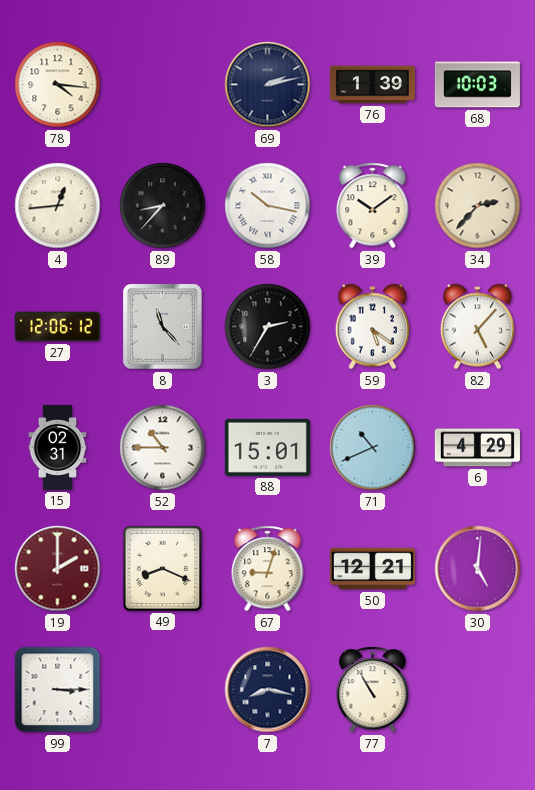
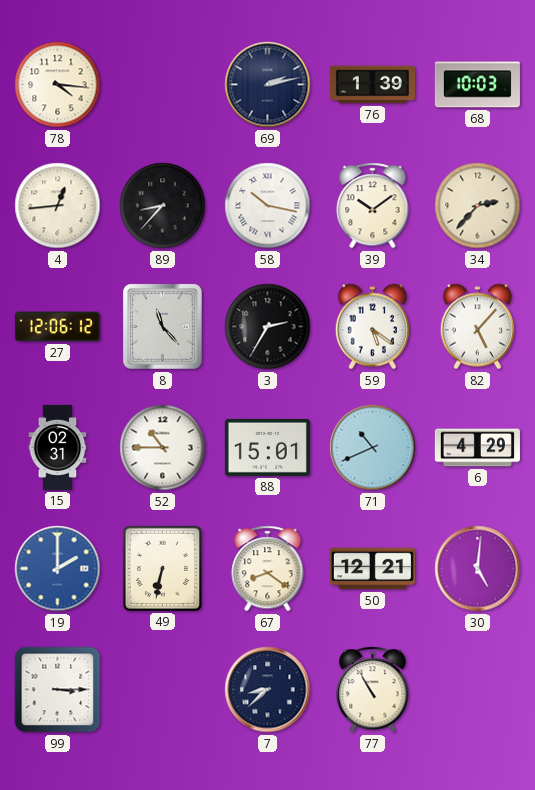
19 dial: burgundy -> blue
49: 8:19 -> 6:32
67: 9:03 -> 8:21
7: 8:17 -> 8:38
